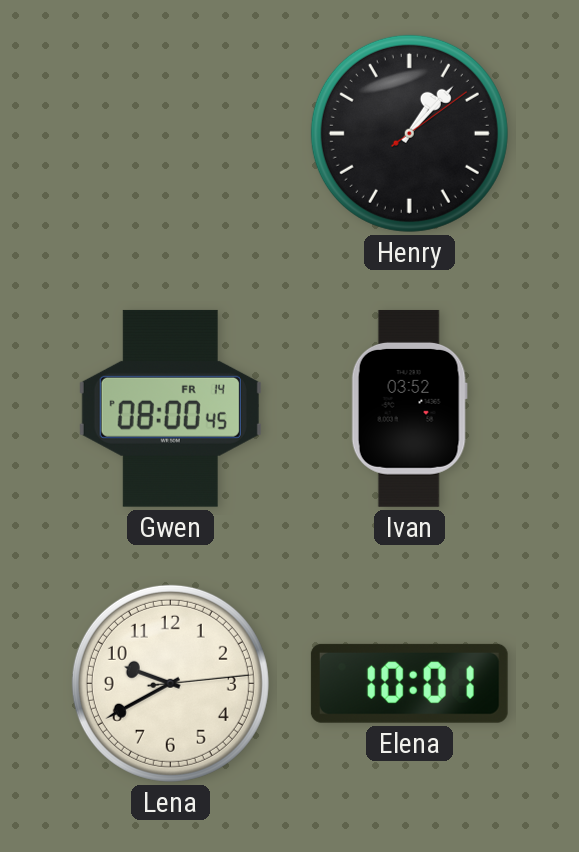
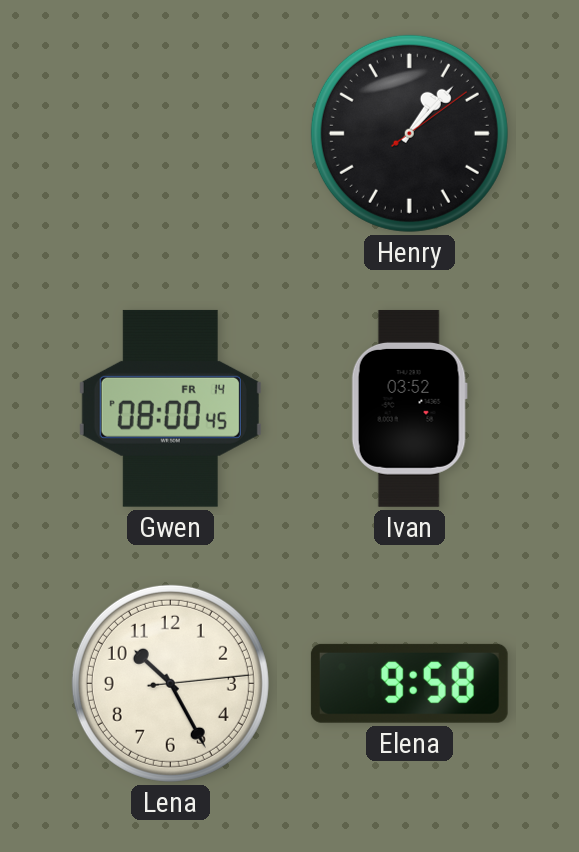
Lena: 9:40 -> 10:25
Elena: 10:01 -> 9:58
